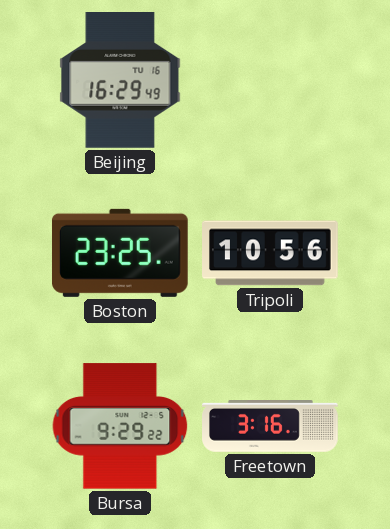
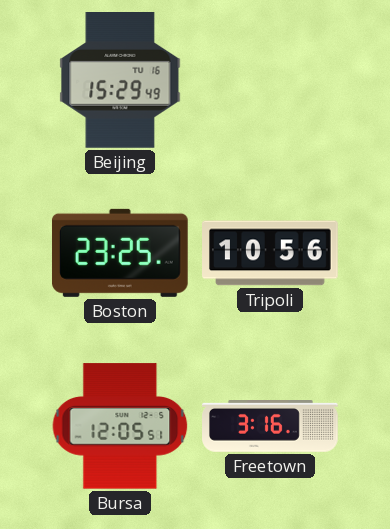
Beijing: 16:29 -> 15:29
Bursa: 9:29 -> 12:05
